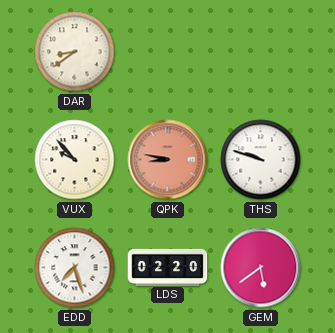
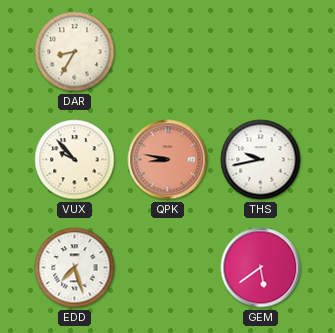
DAR: 8:39 -> 8:35
THS: 9:48 -> 9:43
LDS: 02:20 -> none
